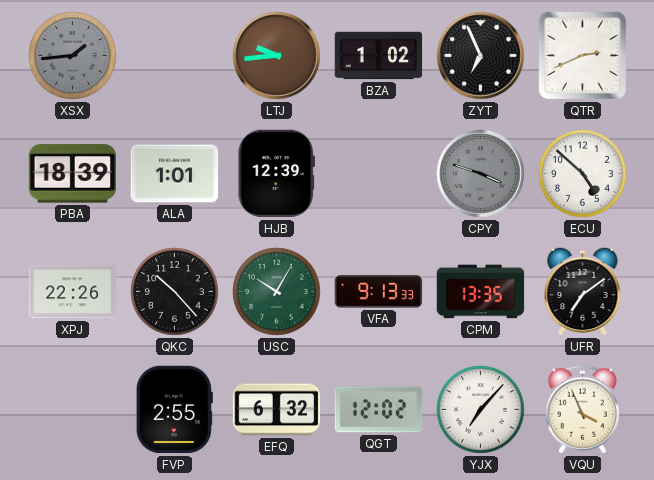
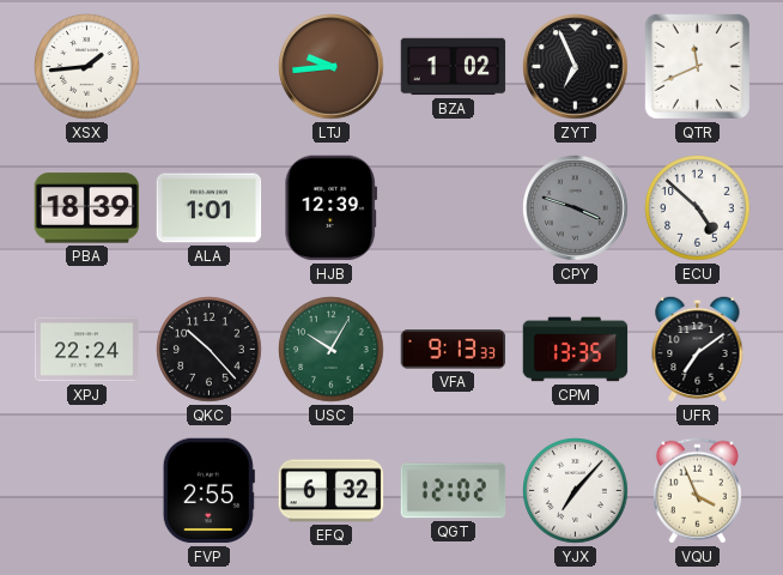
XSX dial: grey -> white
QTR: 2:41 -> 11:41
XPJ: 22:26 -> 22:24
